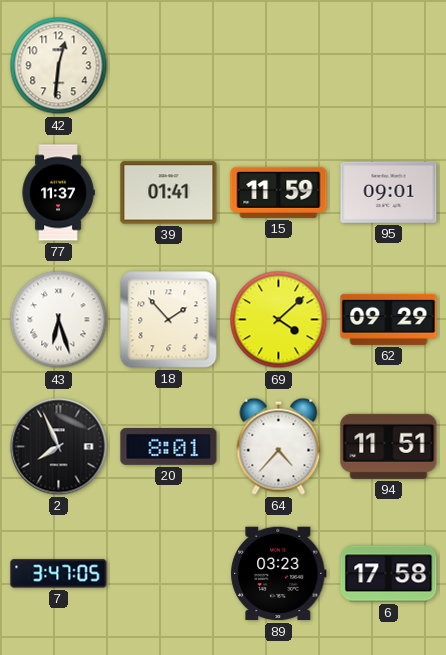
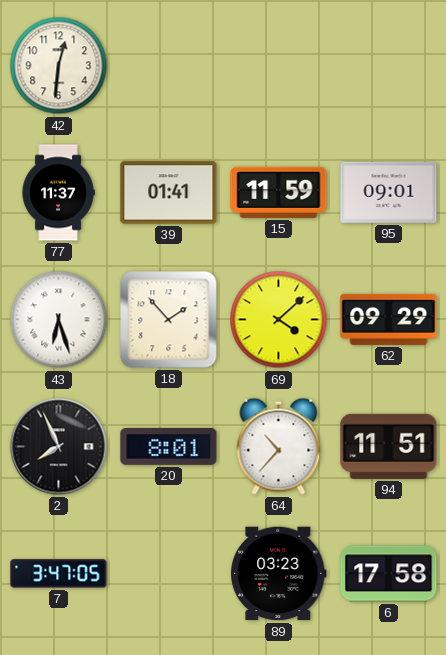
64: 4:37 -> 10:37
